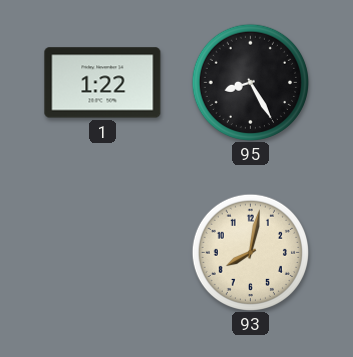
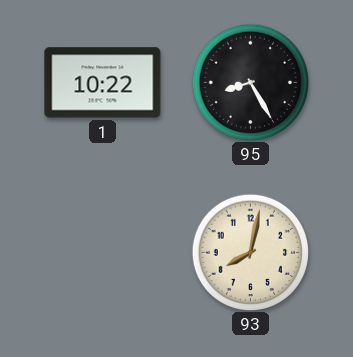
1: 1:22 -> 10:22
